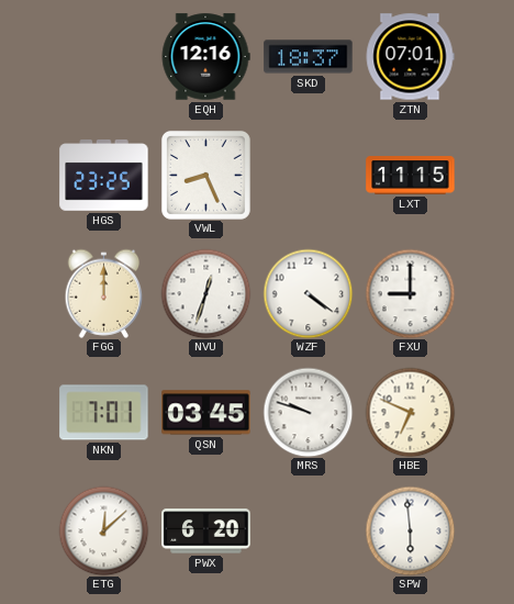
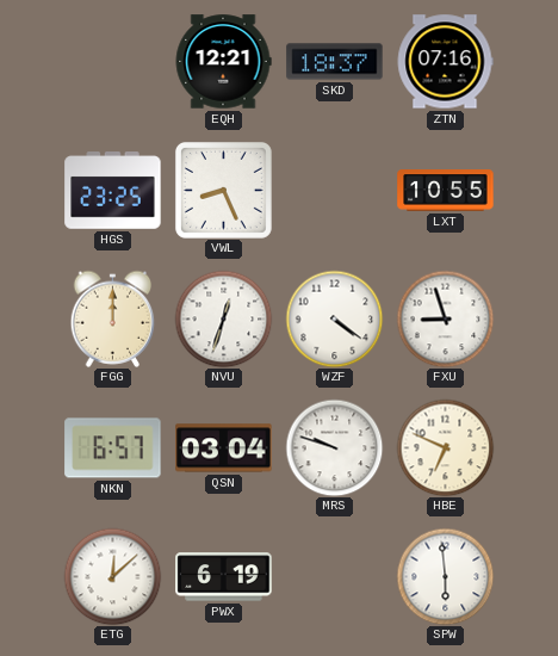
EQH: 12:16 -> 12:21
ZTN: 07:01 -> 07:16
LXT: 11:15 -> 10:55
FXU: 9:00 -> 8:57
NKN: 7:01 -> 6:57
QSN: 03:45 -> 03:04
PWX: 6:20 -> 6:19
